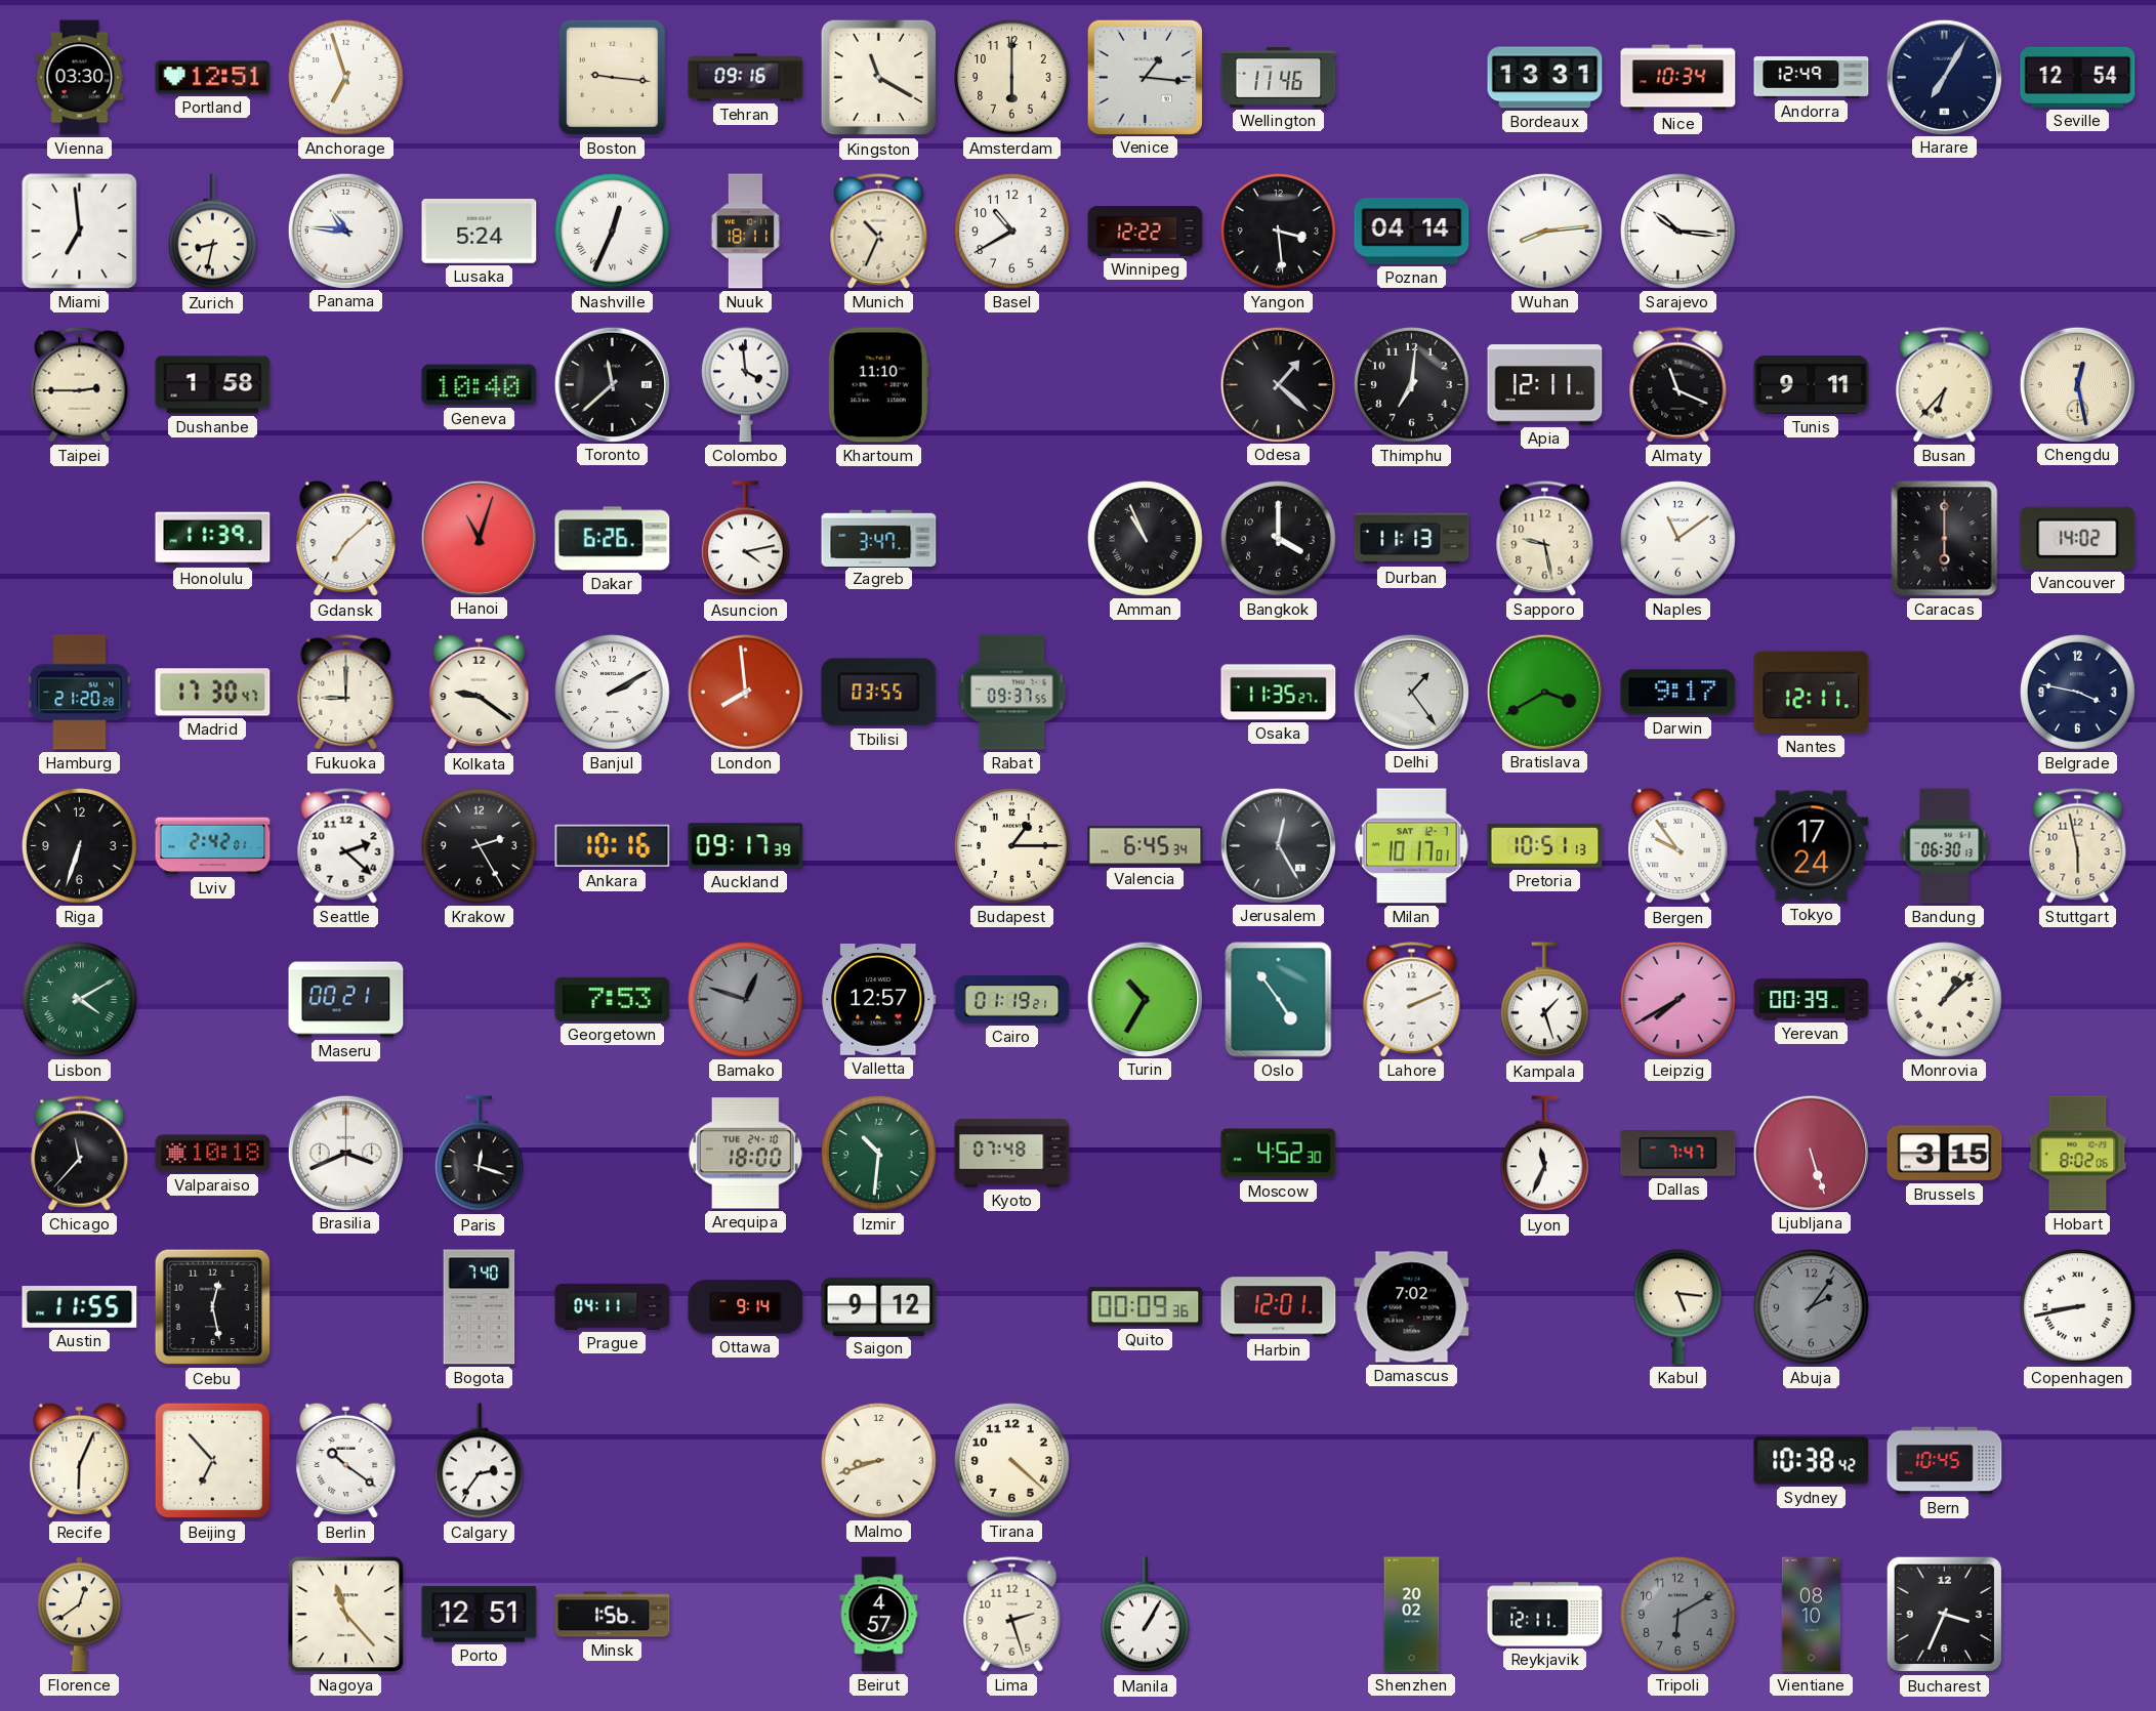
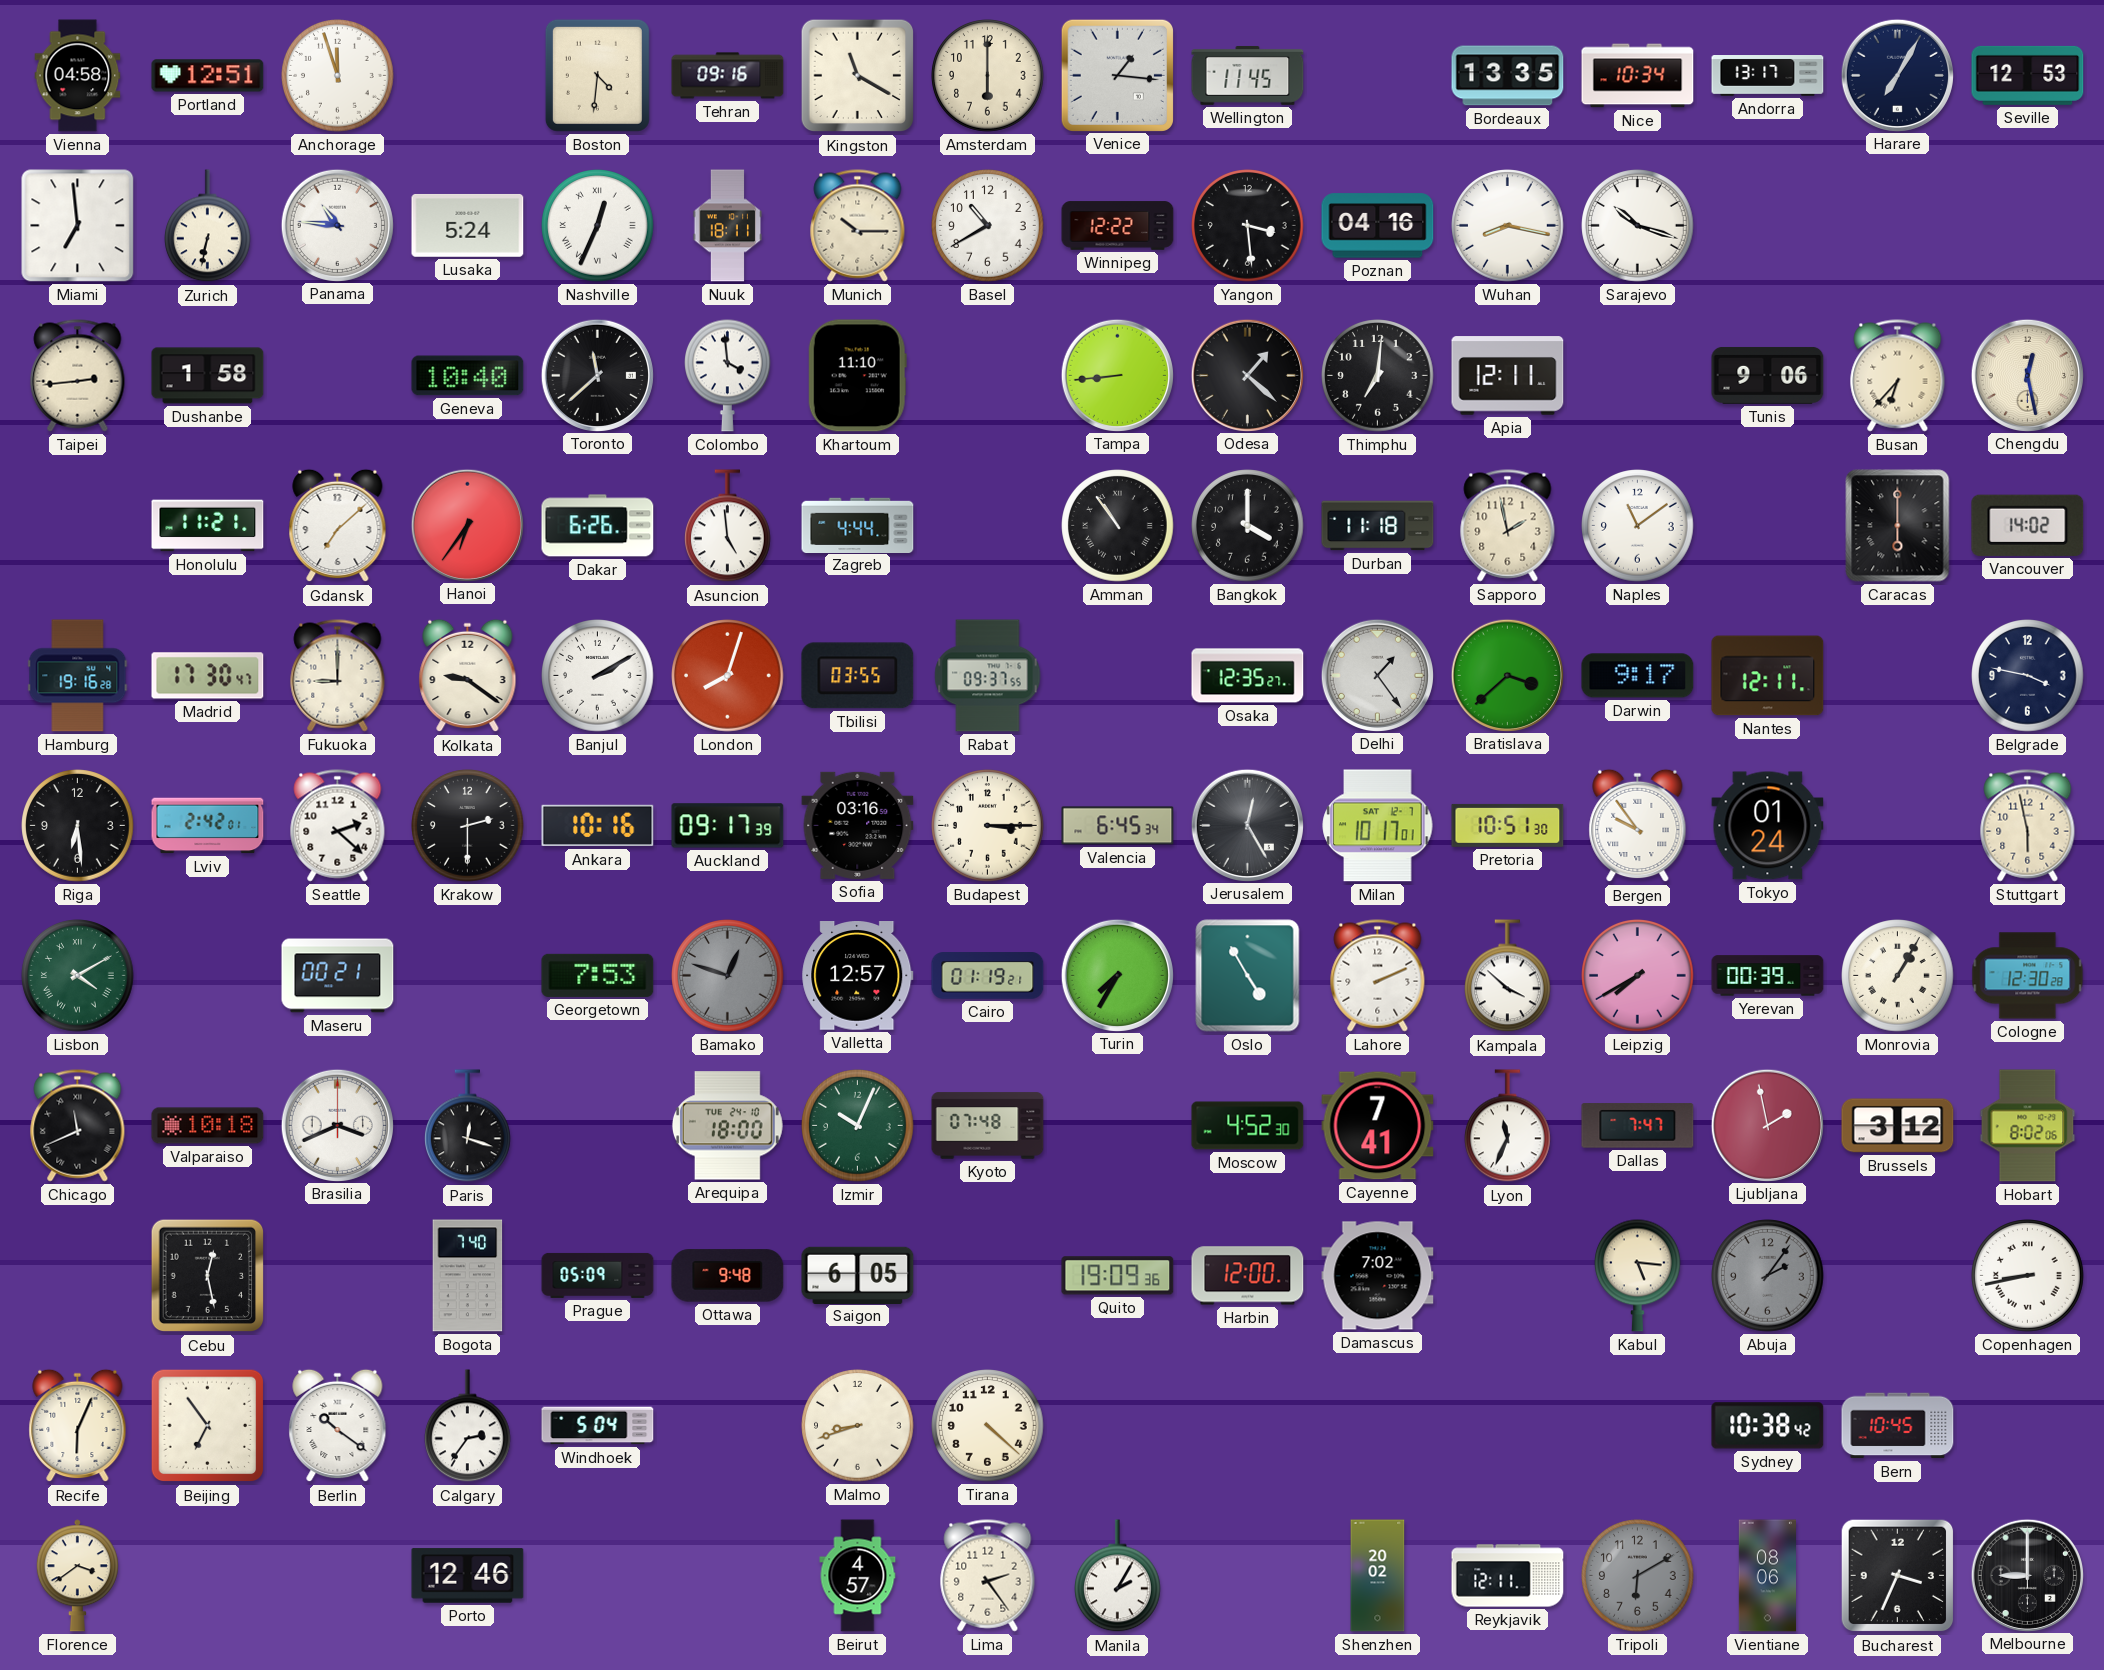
Vienna: 03:30 -> 04:58
Anchorage: 6:57 -> 11:57
Boston: 9:16 -> 4:31
Wellington: 11:46 -> 11:45
Bordeaux: 13:31 -> 13:35
Andorra: 12:49 -> 13:17
Seville: 12:54 -> 12:53
Zurich: 8:32 -> 6:32
Munich: 10:34 -> 10:15
Poznan: 04:14 -> 04:16
Wuhan: 8:14 -> 8:17
Sarajevo: 10:16 -> 10:18
Taipei: 2:45 -> 2:44
Tampa: none -> 8:44
Almaty: 11:19 -> none
Tunis: 9:11 -> 9:06
Honolulu: 11:39 -> 11:21
Hanoi: 11:03 -> 6:36
Asuncion: 4:13 -> 4:59
Zagreb: 3:47 -> 4:44
Amman: 10:56 -> 10:54
Durban: 11:13 -> 11:18
Sapporo: 9:28 -> 1:58
Hamburg: 21:20 -> 19:16
London: 7:59 -> 8:03
Osaka: 11:35 -> 12:35
Bratislava: 3:40 -> 3:38
Riga: 6:33 -> 6:29
Krakow: 2:25 -> 2:30
Sofia: none -> 03:16
Budapest: 1:15 -> 3:15
Pretoria: 10:51:13 -> 10:51:30
Tokyo: 17:24 -> 01:24
Bandung: 06:30 -> none
Turin: 10:35 -> 7:35
Oslo: 4:54 -> 4:55
Kampala: 1:27 -> 3:52
Monrovia: 1:08 -> 1:05
Cologne: none -> 12:30
Chicago: 11:37 -> 11:41
Izmir: 10:31 -> 10:04
Cayenne: none -> 7:41
Ljubljana: 5:27 -> 1:58
Brussels: 3:15 -> 3:12
Austin: 11:55 -> none
Prague: 04:11 -> 05:09
Ottawa: 9:14 -> 9:48
Saigon: 9:12 -> 6:05
Quito: 00:09 -> 19:09
Harbin: 12:01 -> 12:00
Beijing: 6:53 -> 6:54
Windhoek: none -> 5:04
Florence: 12:39 -> 3:39
Nagoya: 11:23 -> none
Porto: 12:51 -> 12:46
Minsk: 1:56 -> none
Lima: 2:27 -> 2:24
Manila: 1:05 -> 2:05
Vientiane: 08:10 -> 08:06
Melbourne: none -> 9:00
